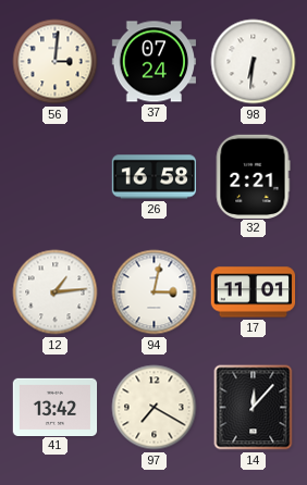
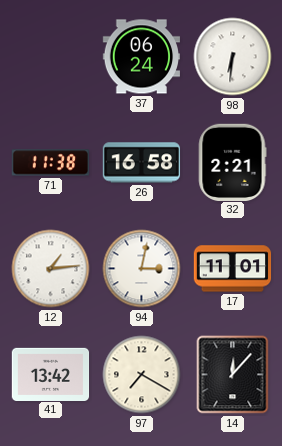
56: 3:01 -> none
37: 07:24 -> 06:24
71: none -> 11:38
